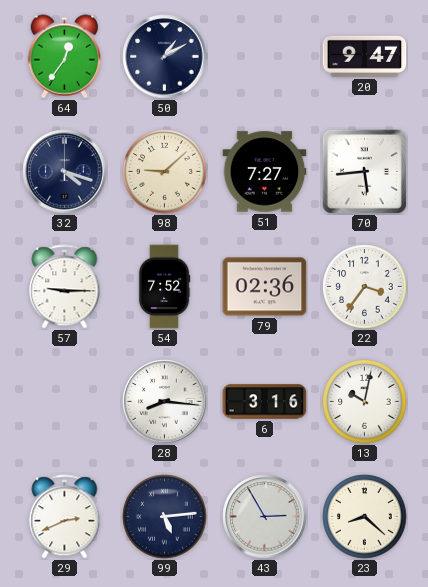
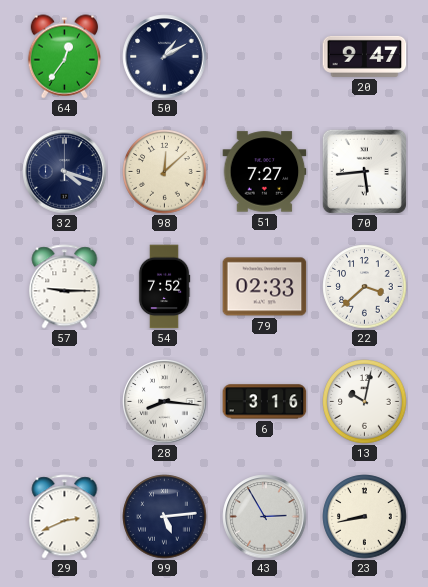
98: 9:08 -> 12:08
79: 02:36 -> 02:33
22: 3:36 -> 3:38
23: 8:22 -> 8:43
